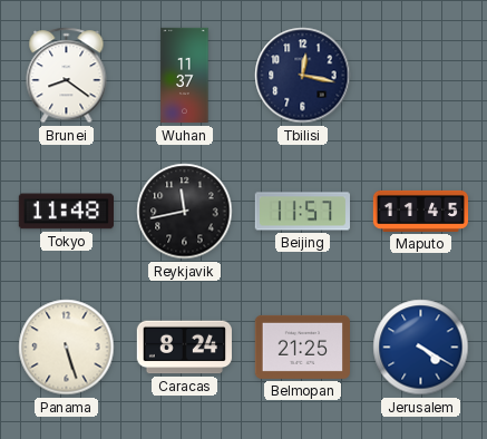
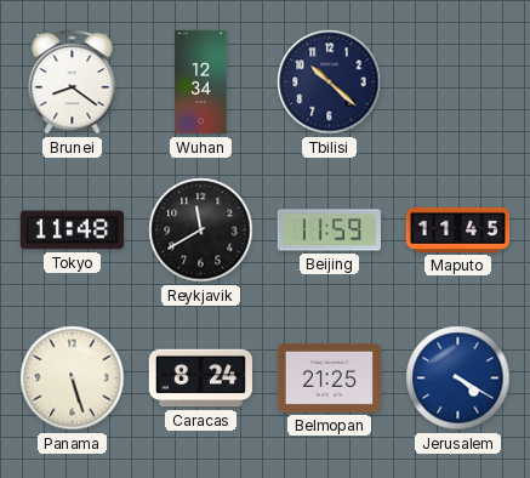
Wuhan: 11:37 -> 12:34
Tbilisi: 12:17 -> 10:22
Reykjavik: 11:43 -> 11:40
Beijing: 11:57 -> 11:59
